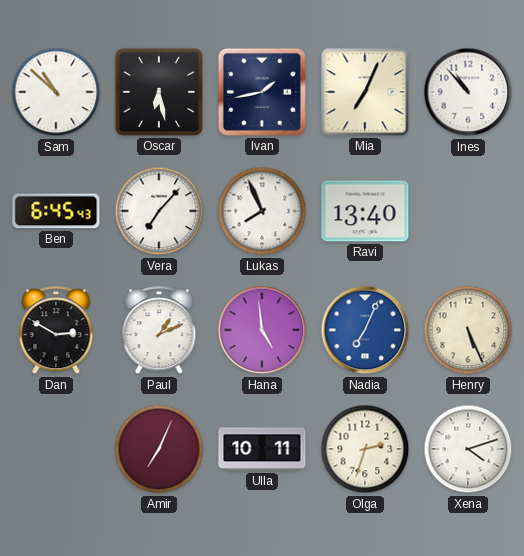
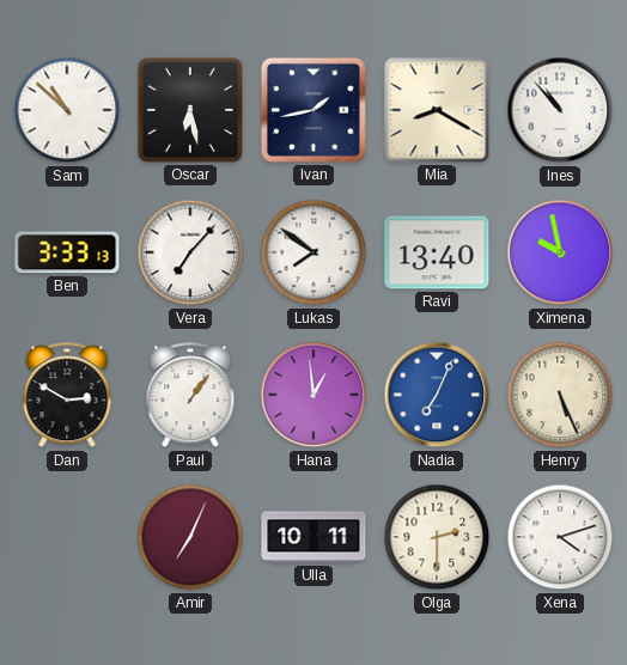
Mia: 7:04 -> 8:20
Ben: 6:45 -> 3:33
Lukas: 7:56 -> 7:51
Ximena: none -> 9:58
Paul: 1:11 -> 1:06
Hana: 4:59 -> 12:59
Olga: 2:33 -> 2:30
